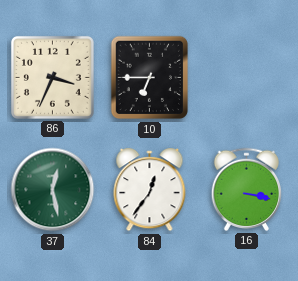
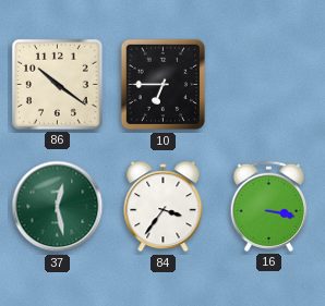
86: 3:34 -> 10:21
84: 12:36 -> 3:36
